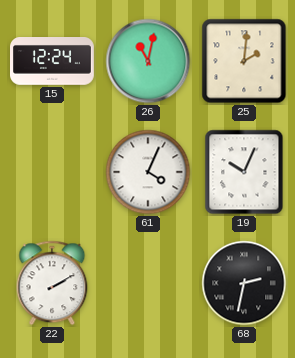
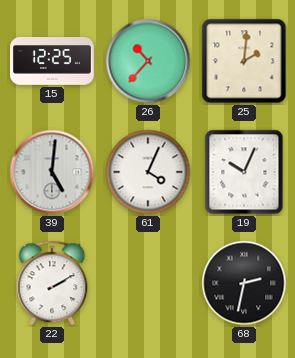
15: 12:24 -> 12:25
26: 11:02 -> 10:37
39: none -> 5:01
